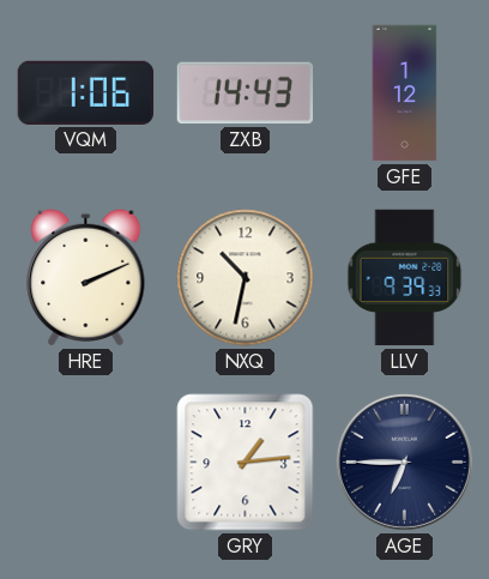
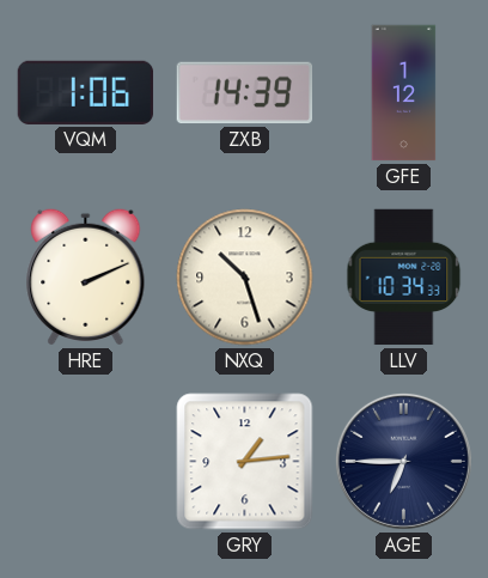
ZXB: 14:43 -> 14:39
NXQ: 10:32 -> 10:27
LLV: 9:39 -> 10:34
